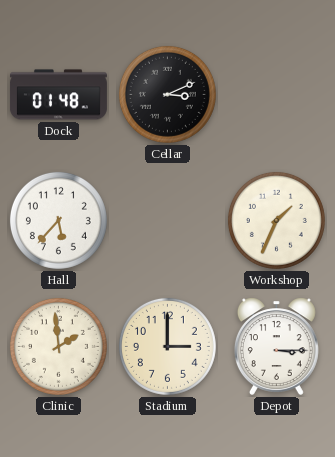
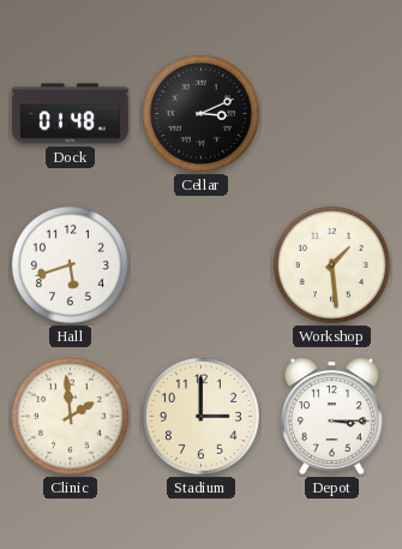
Hall: 5:37 -> 5:42
Workshop: 1:34 -> 1:29
